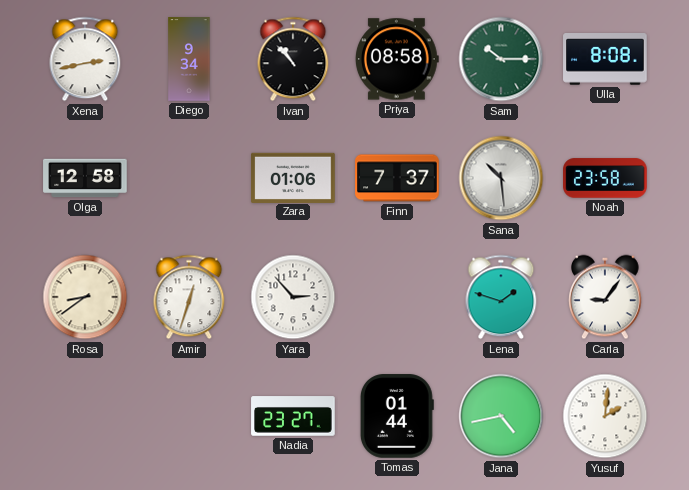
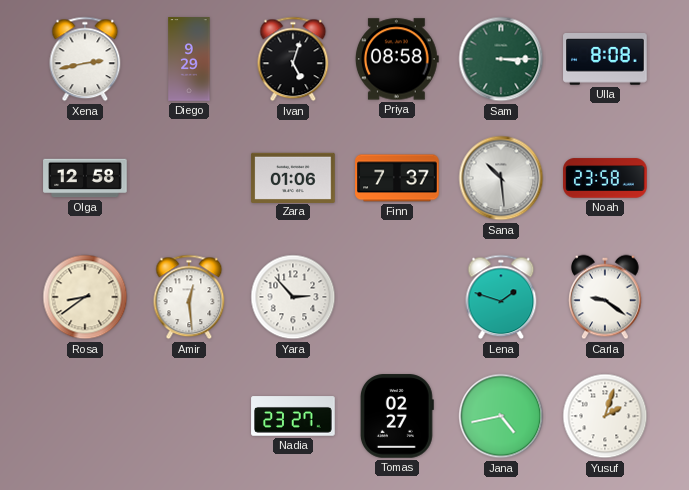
Diego: 9:34 -> 9:29
Ivan: 10:53 -> 5:03
Sam: 10:15 -> 3:15
Amir: 12:33 -> 12:29
Carla: 9:06 -> 9:21
Tomas: 01:44 -> 02:27
Yusuf: 2:01 -> 2:03
